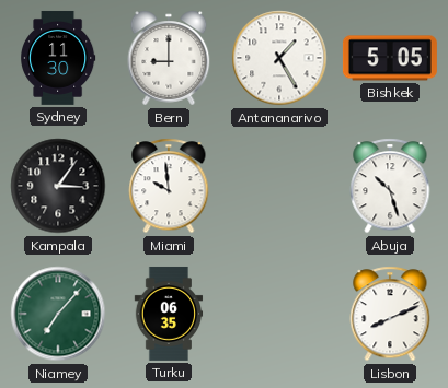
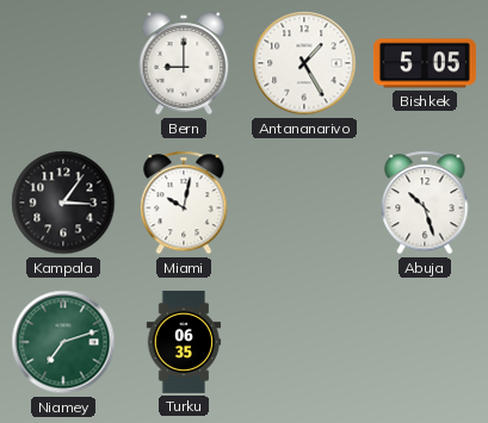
Sydney: 11:30 -> none
Miami: 9:59 -> 10:02
Niamey: 7:07 -> 7:12
Lisbon: 8:11 -> none
